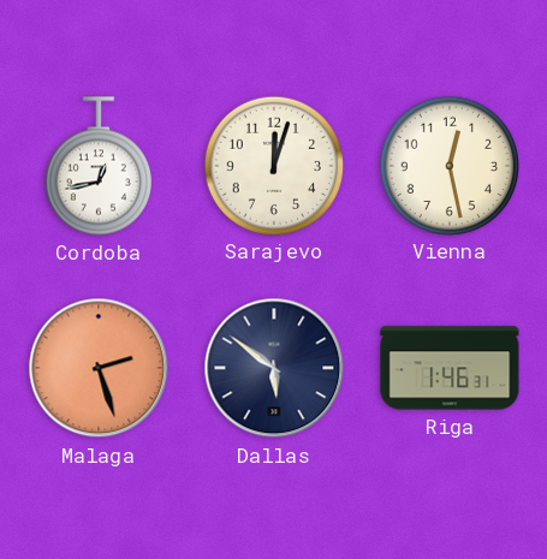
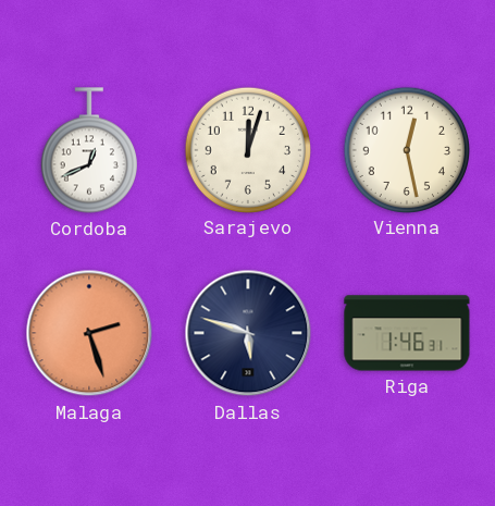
Cordoba: 12:43 -> 12:41
Dallas: 5:51 -> 5:48
